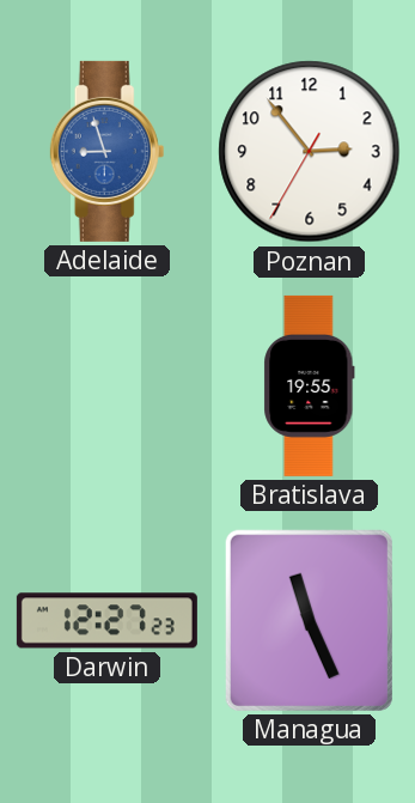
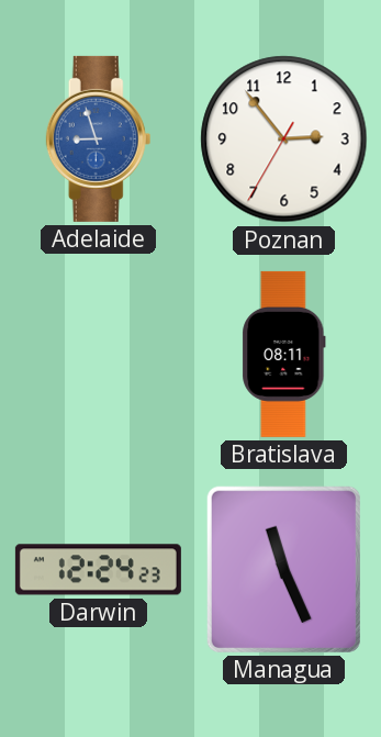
Bratislava: 19:55 -> 08:11
Darwin: 12:27 -> 12:24
